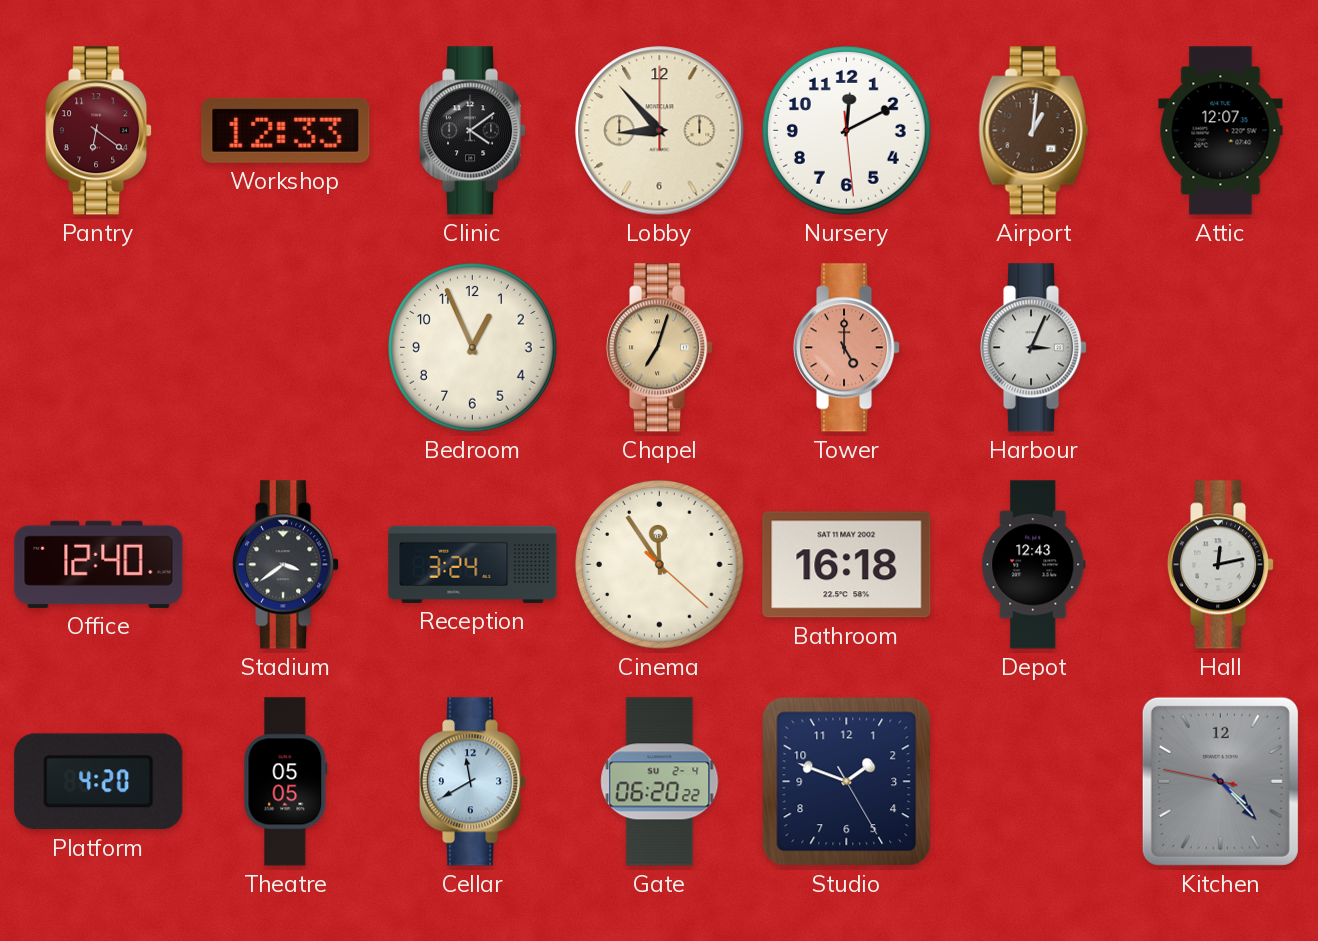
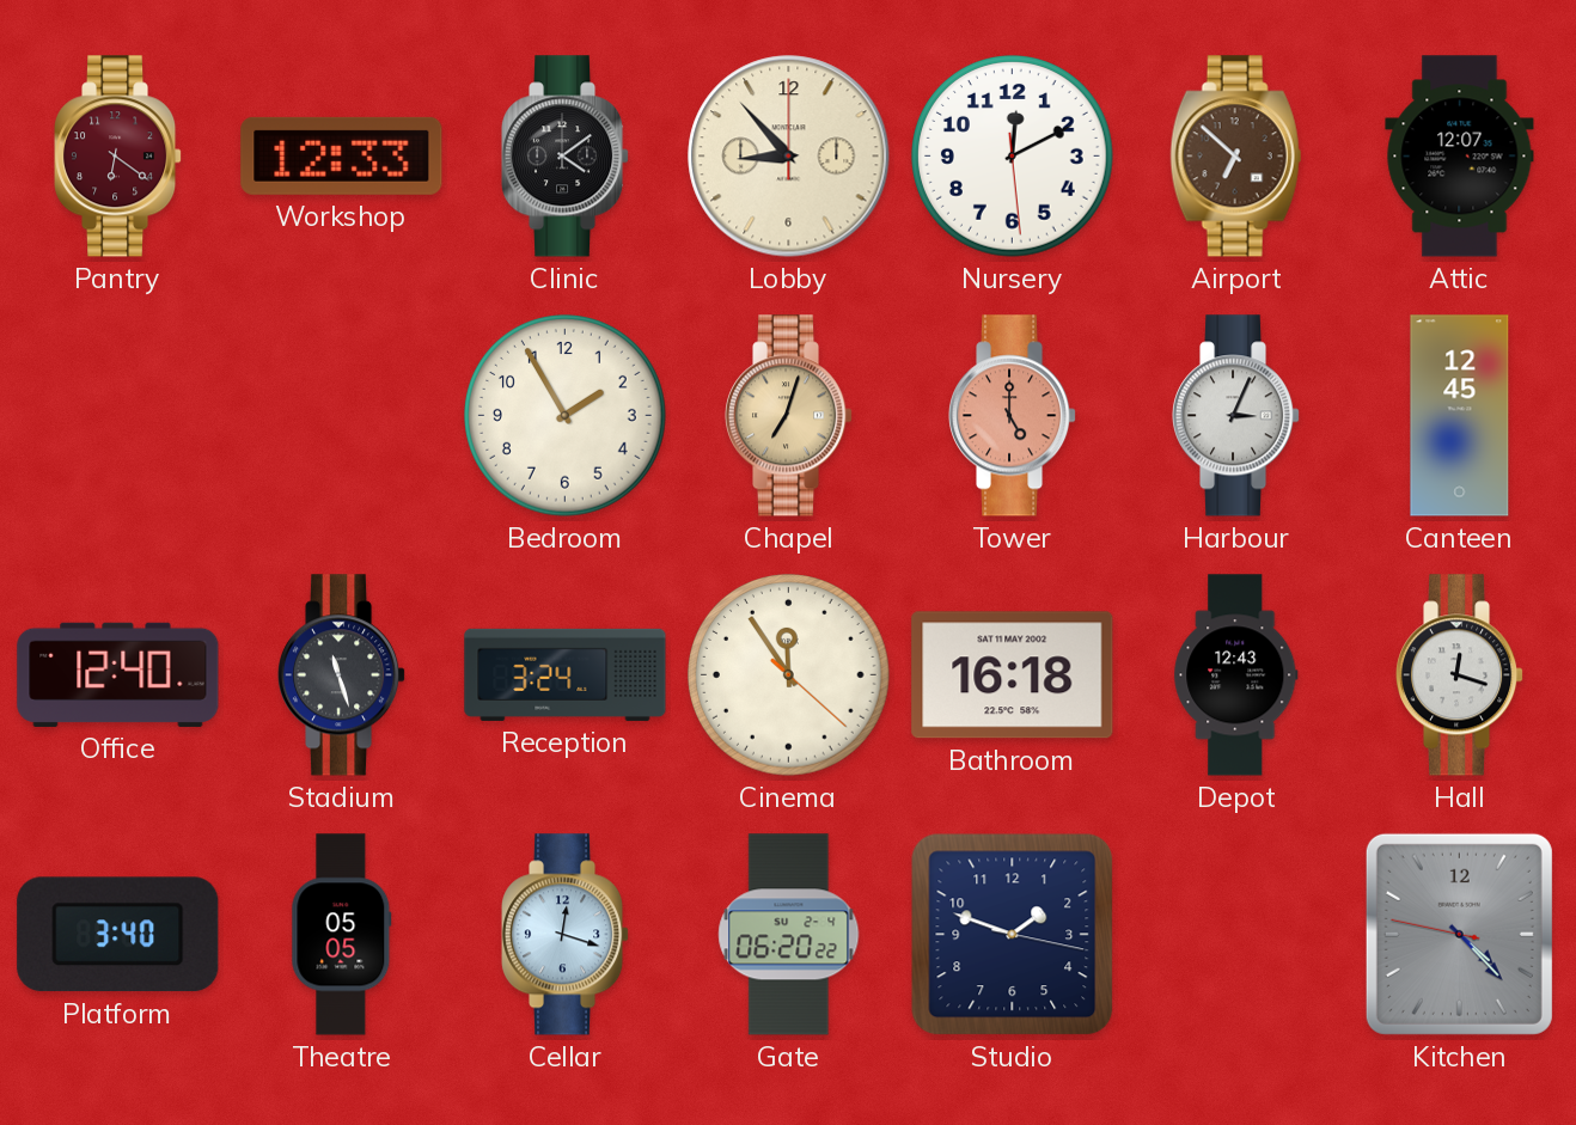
Airport: 1:01 -> 6:52
Bedroom: 12:56 -> 1:55
Canteen: none -> 12:45
Stadium: 3:39 -> 11:27
Hall: 12:13 -> 12:18
Platform: 4:20 -> 3:40
Cellar: 11:40 -> 12:18
Studio: 1:48:25 -> 1:48:17
